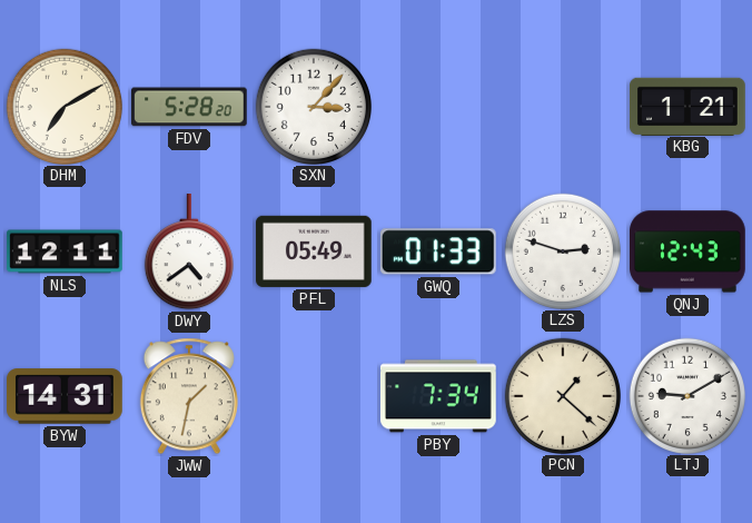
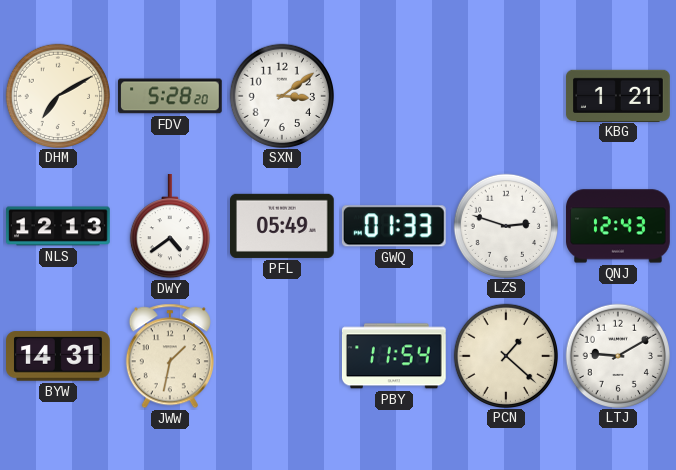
SXN: 3:07 -> 3:09
NLS: 12:11 -> 12:13
PBY: 7:34 -> 11:54
